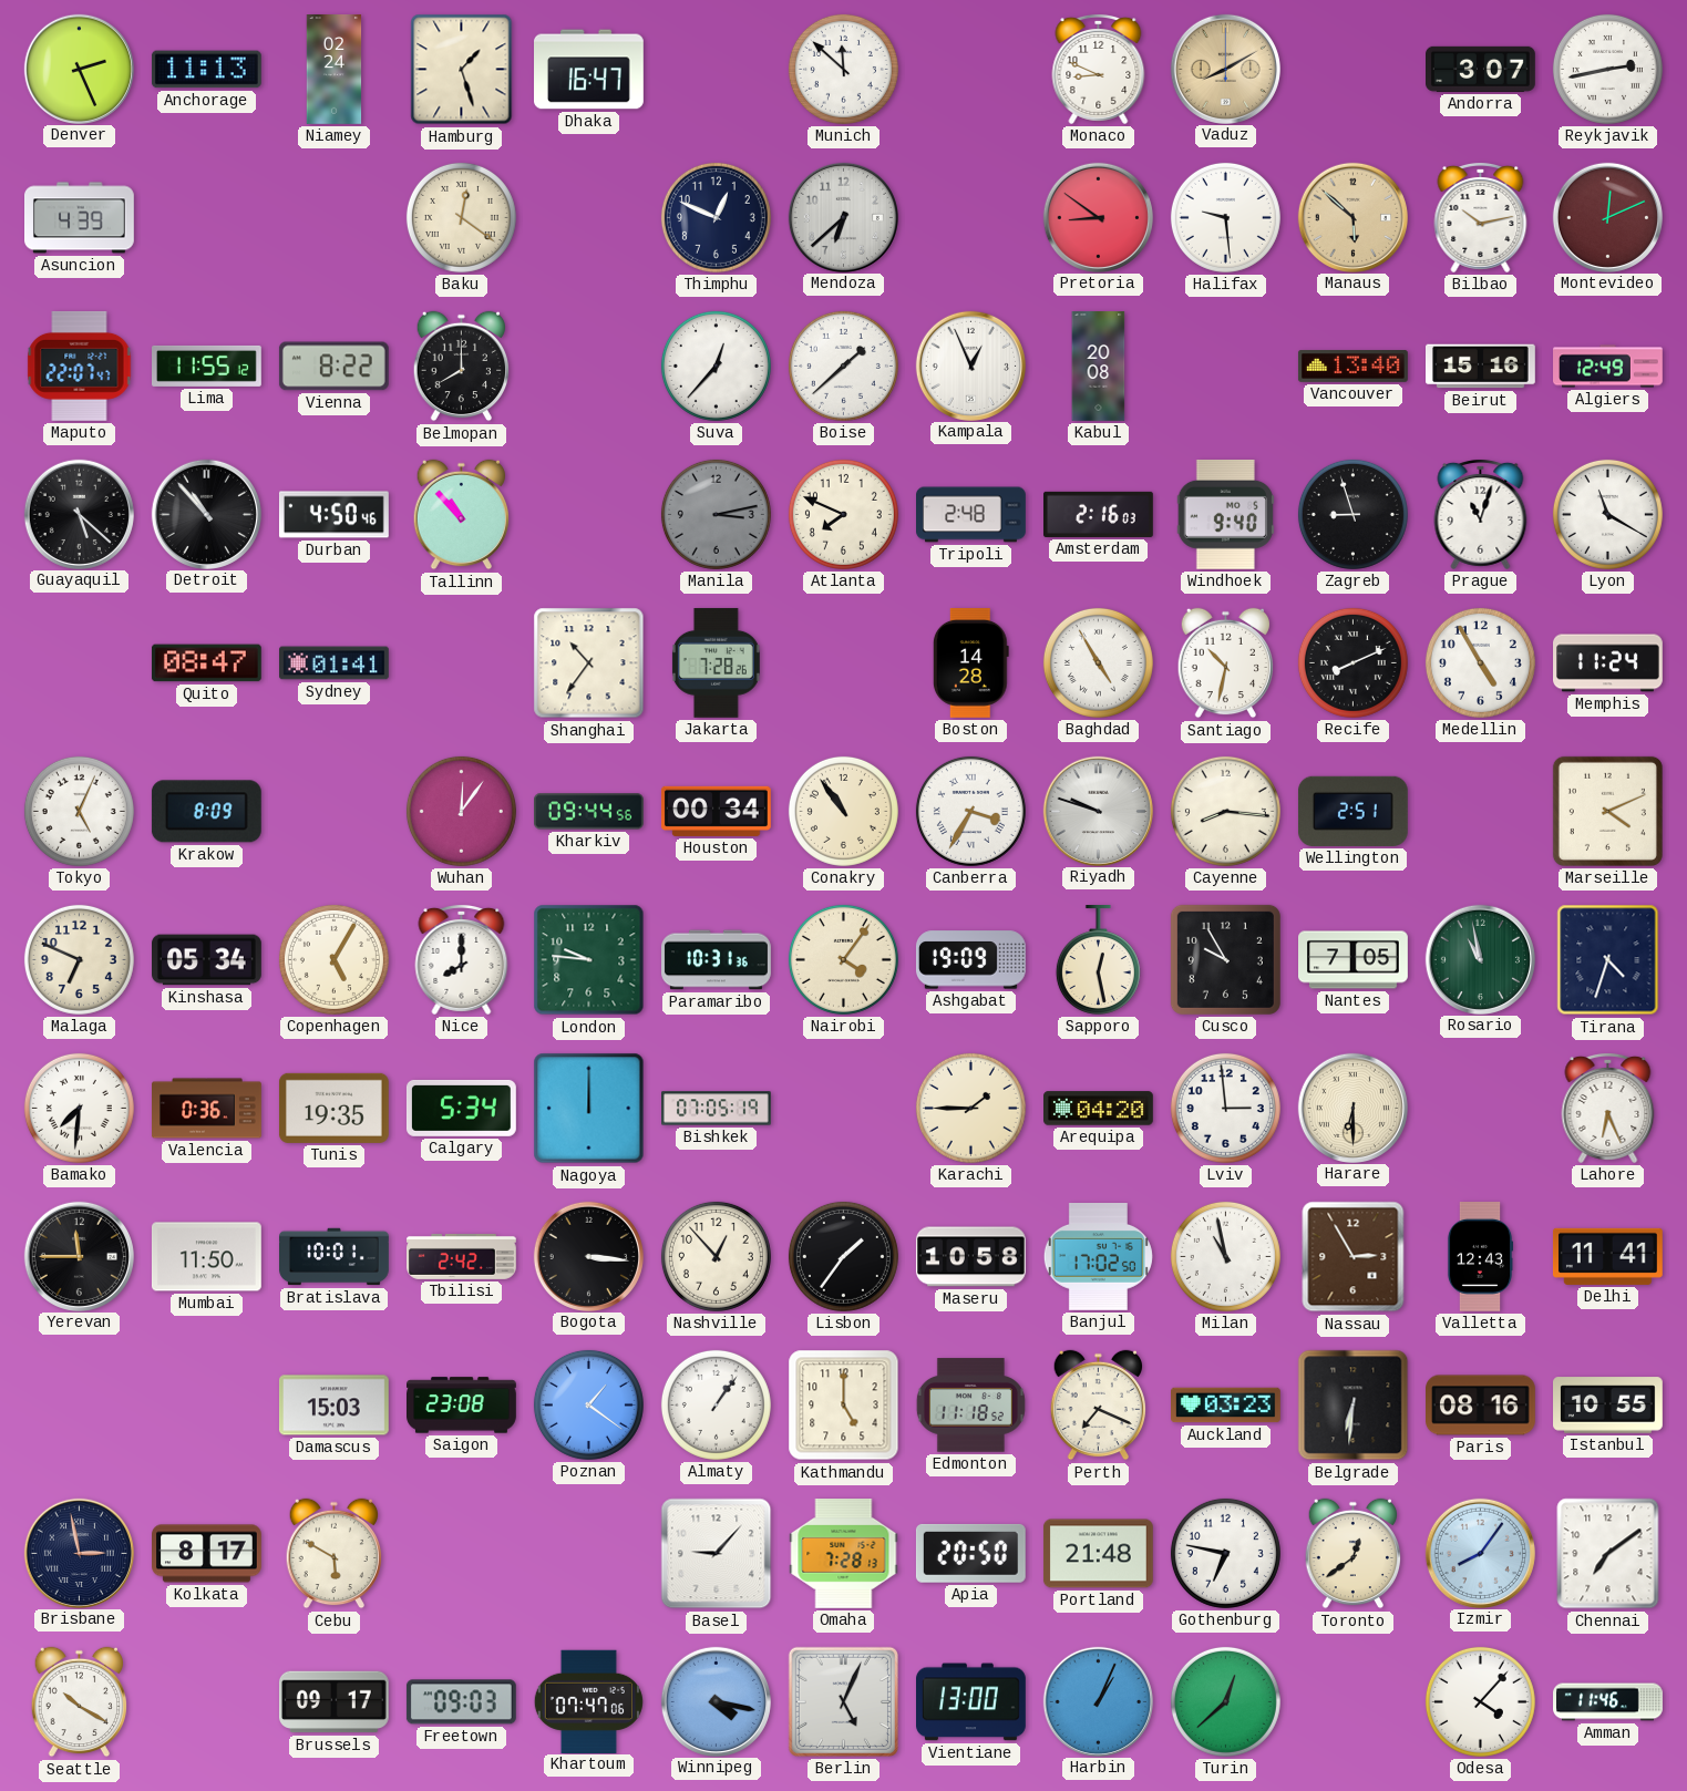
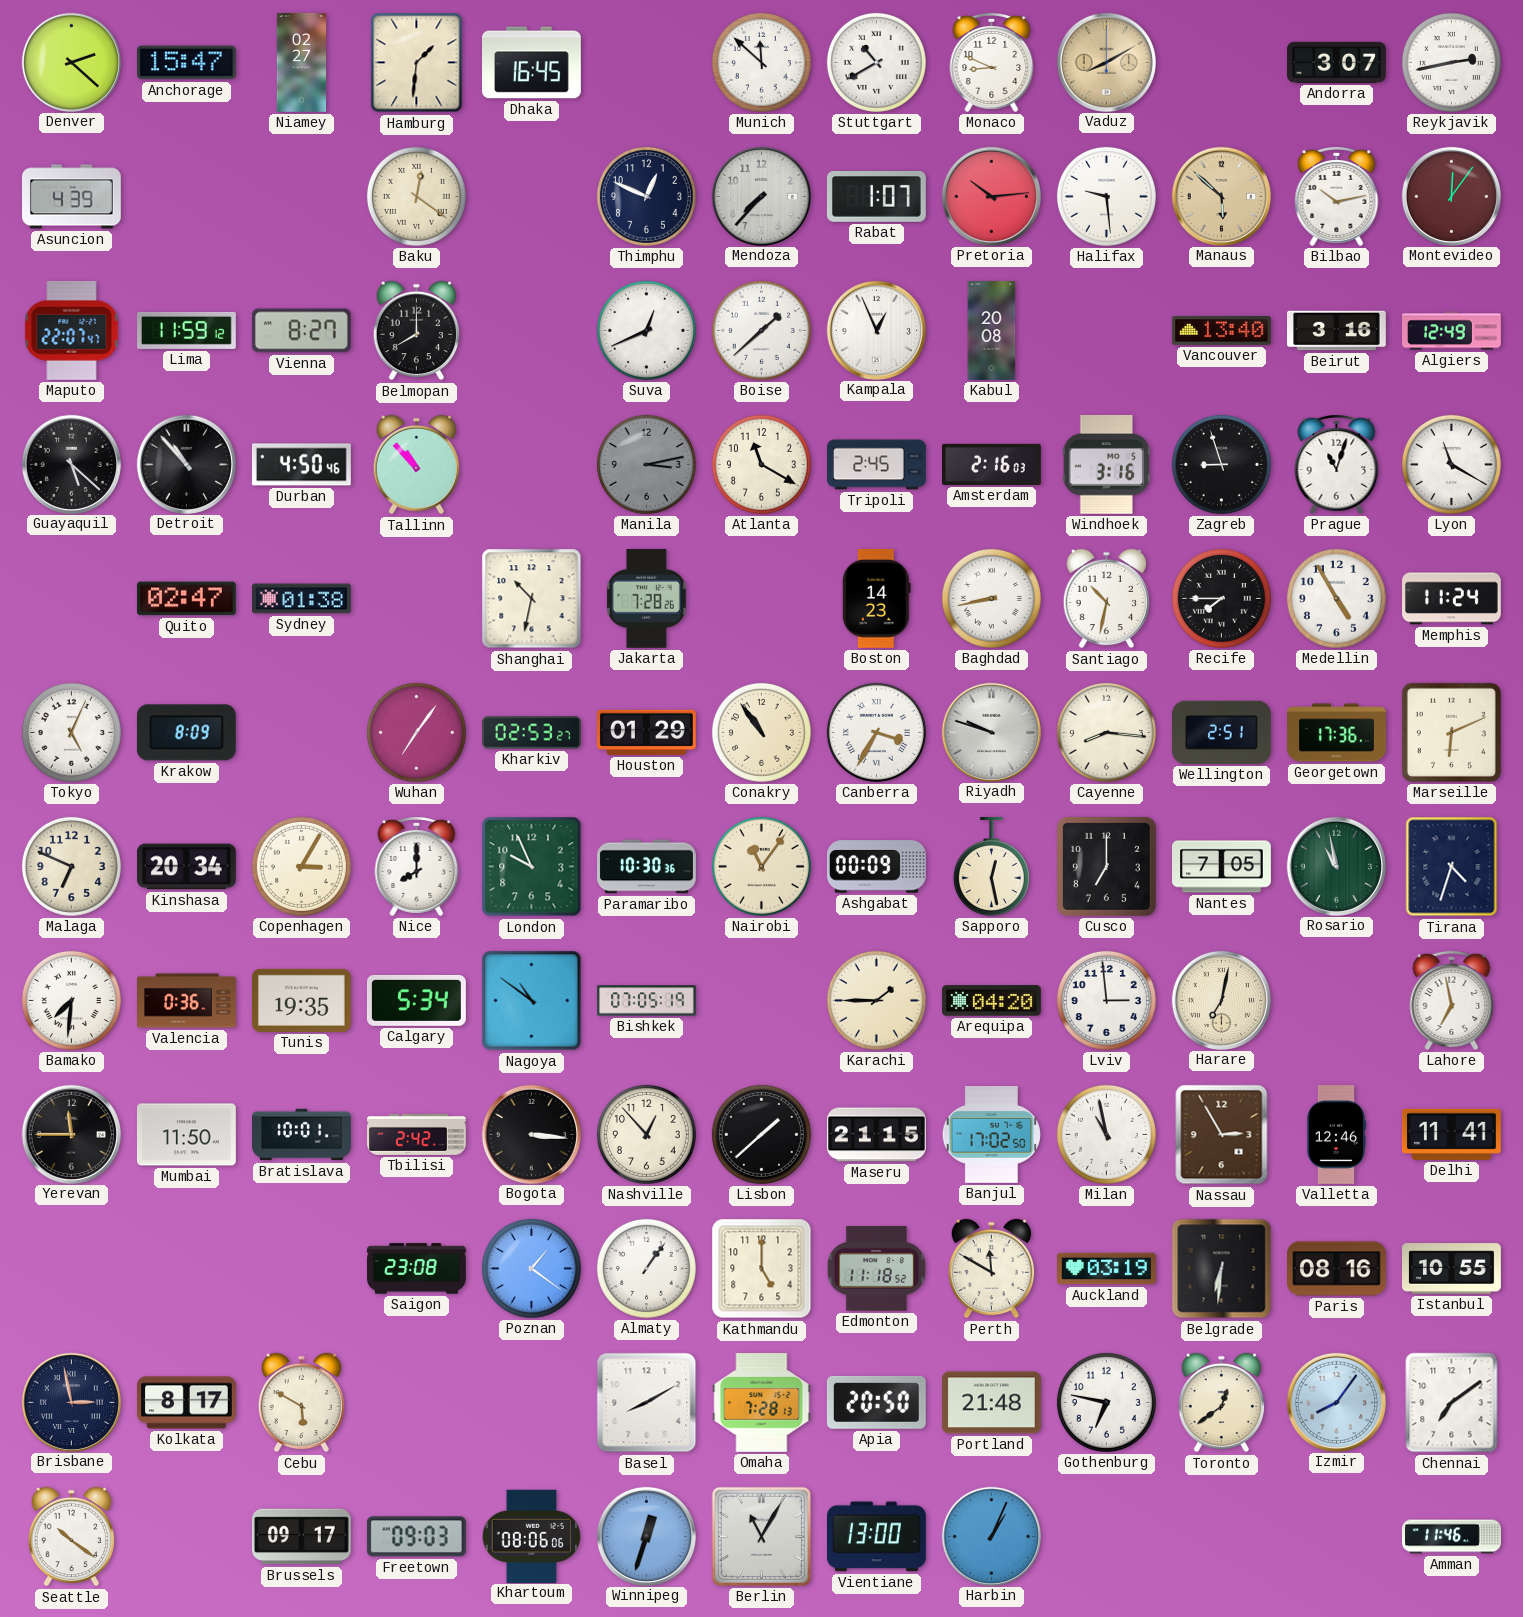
Denver: 2:26 -> 2:22
Anchorage: 11:13 -> 15:47
Niamey: 02:24 -> 02:27
Hamburg: 1:27 -> 1:31
Dhaka: 16:47 -> 16:45
Stuttgart: none -> 10:40
Mendoza: 6:38 -> 7:37
Rabat: none -> 1:07
Pretoria: 8:51 -> 10:14
Montevideo: 12:11 -> 12:06
Lima: 11:55 -> 11:59
Vienna: 8:22 -> 8:27
Suva: 12:37 -> 12:41
Beirut: 15:16 -> 3:16
Atlanta: 7:49 -> 11:20
Tripoli: 2:48 -> 2:45
Windhoek: 9:40 -> 3:16
Quito: 08:47 -> 02:47
Sydney: 01:41 -> 01:38
Shanghai: 10:36 -> 10:32
Boston: 14:28 -> 14:23
Baghdad: 4:55 -> 8:43
Recife: 8:11 -> 7:45
Wuhan: 12:06 -> 7:06
Kharkiv: 09:44 -> 02:53
Houston: 00:34 -> 01:29
Georgetown: none -> 17:36
Marseille: 4:11 -> 6:11
Kinshasa: 05:34 -> 20:34
Copenhagen: 5:05 -> 3:05
London: 9:46 -> 9:56
Paramaribo: 10:31 -> 10:30
Nairobi: 4:06 -> 11:06
Ashgabat: 19:09 -> 00:09
Cusco: 9:55 -> 7:00
Nagoya: 12:00 -> 10:51
Harare: 6:30 -> 7:02
Lahore: 6:26 -> 6:58
Lisbon: 1:36 -> 1:38
Maseru: 10:58 -> 21:15
Valletta: 12:43 -> 12:46
Damascus: 15:03 -> none
Perth: 7:19 -> 11:50
Auckland: 03:23 -> 03:19
Basel: 9:07 -> 8:10
Seattle: 10:20 -> 10:21
Khartoum: 07:47 -> 08:06
Winnipeg: 4:17 -> 12:33
Berlin: 5:04 -> 11:05
Turin: 12:38 -> none
Odesa: 4:07 -> none
